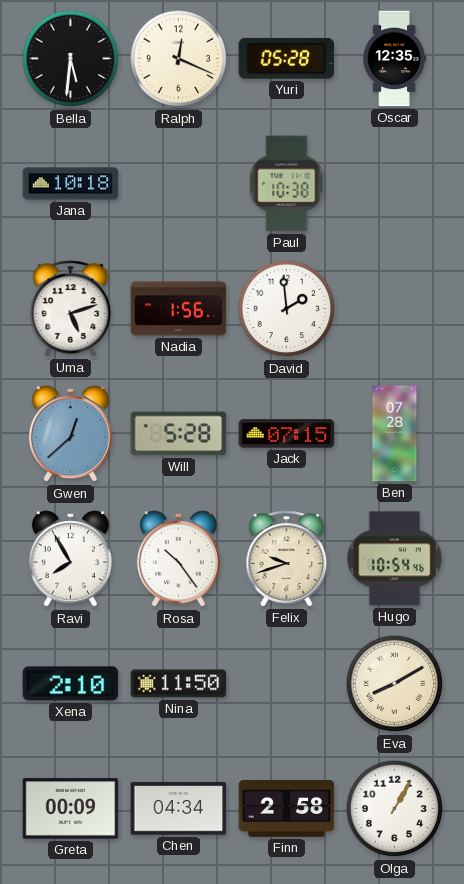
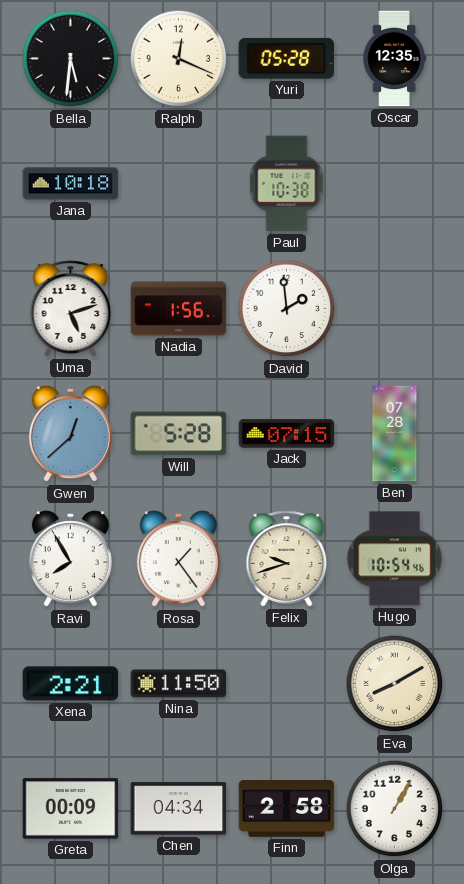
Rosa: 10:24 -> 1:24
Xena: 2:10 -> 2:21
